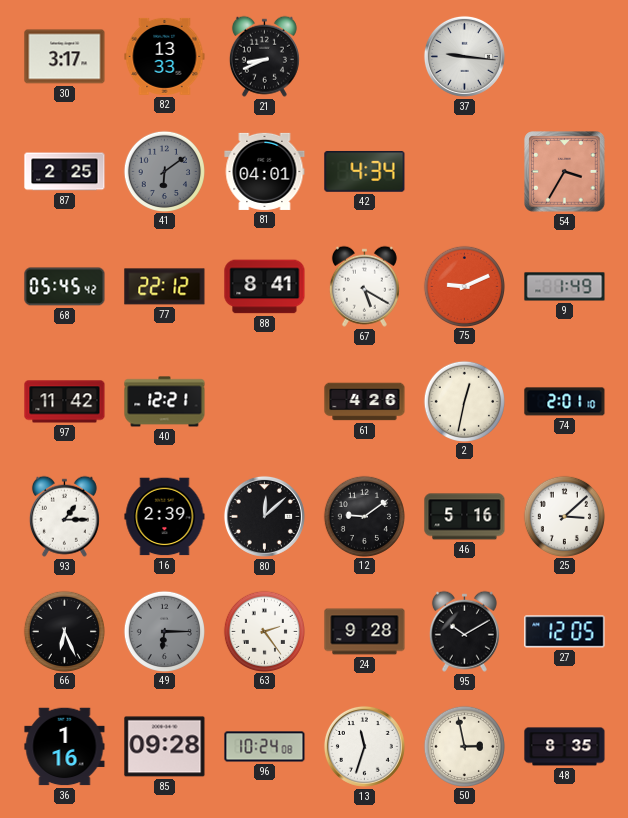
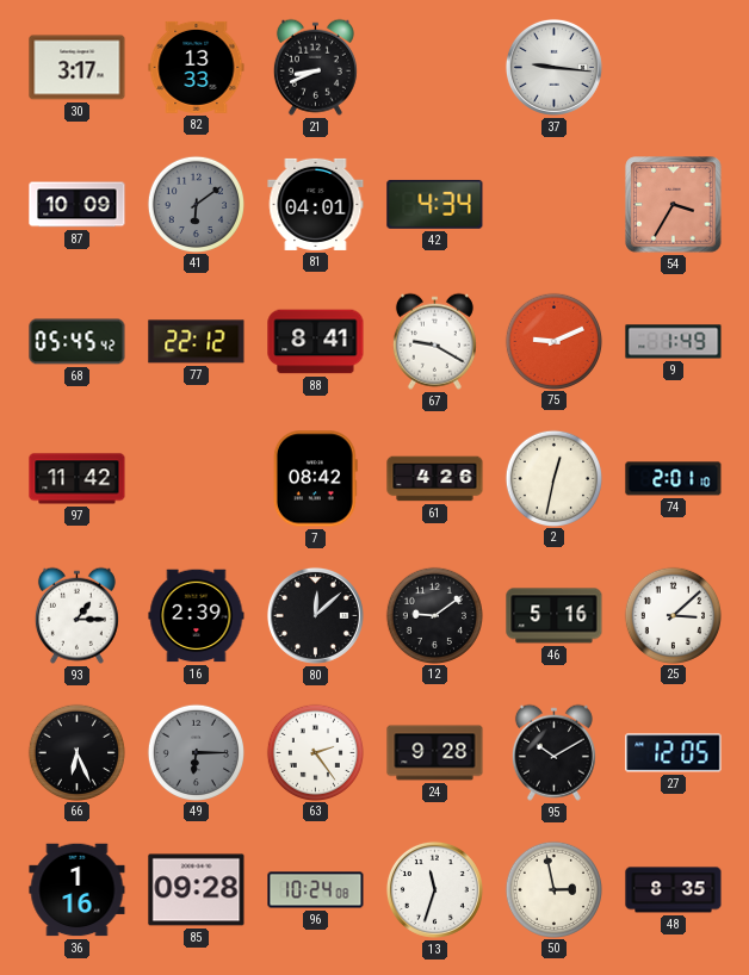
87: 2:25 -> 10:09
67: 5:20 -> 9:20
40: 12:21 -> none
7: none -> 08:42
